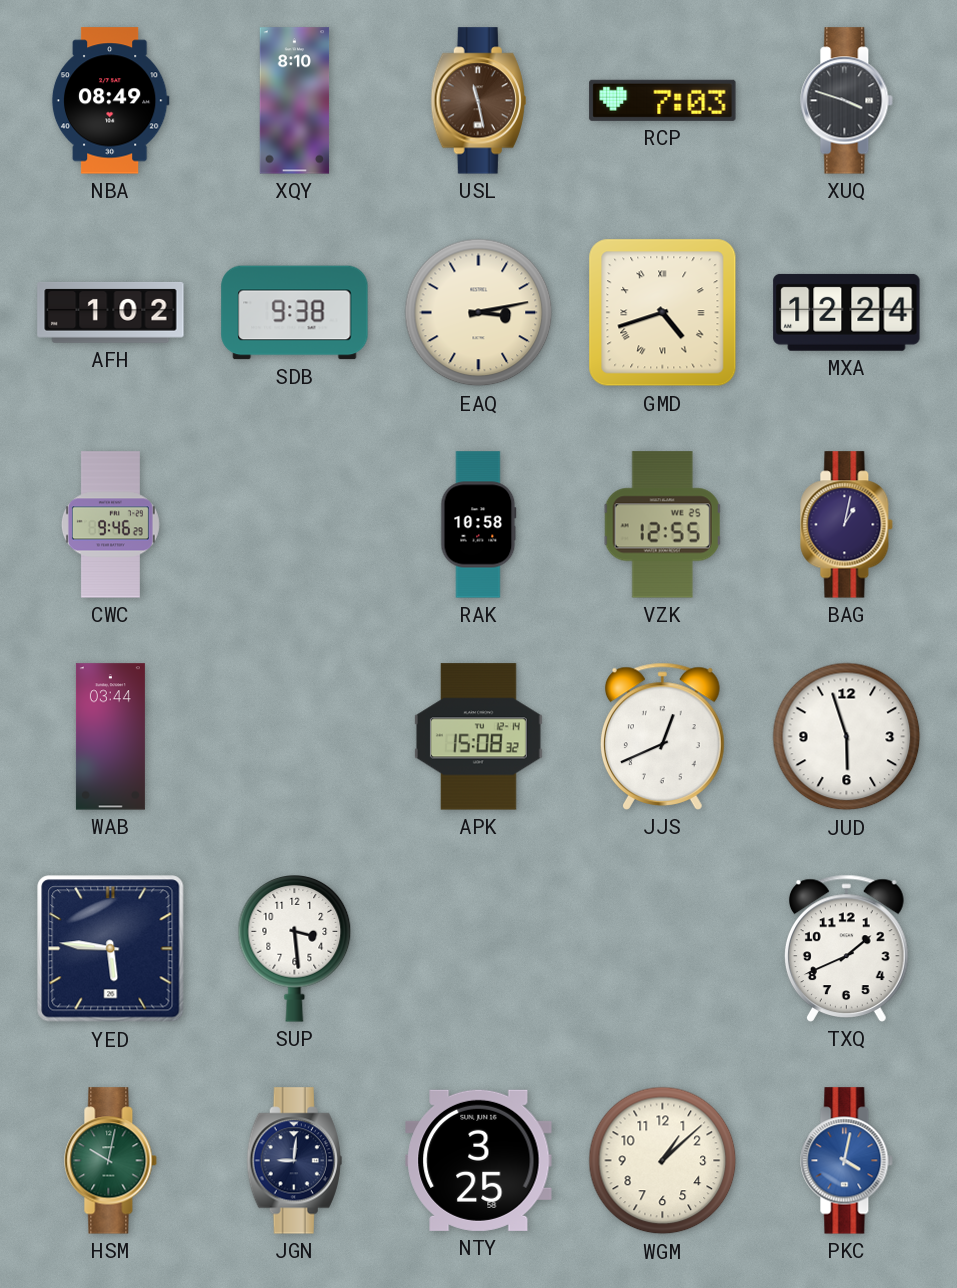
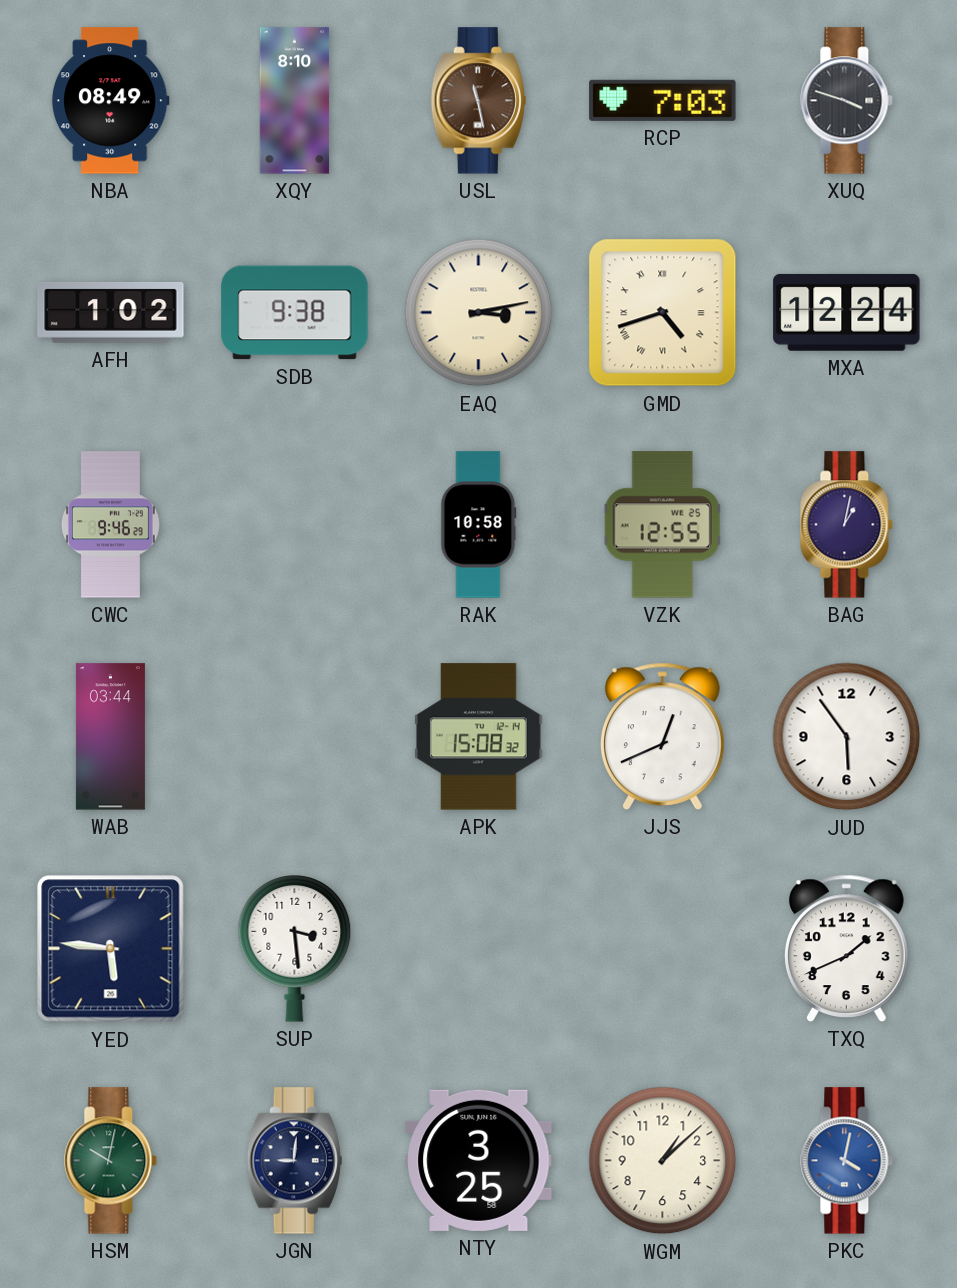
JUD: 5:57 -> 5:54
